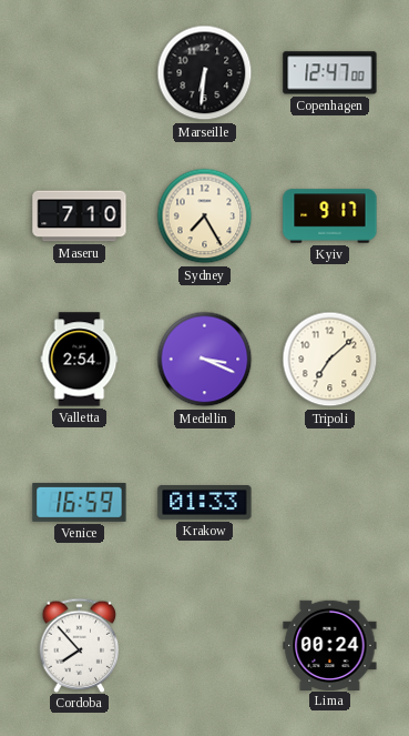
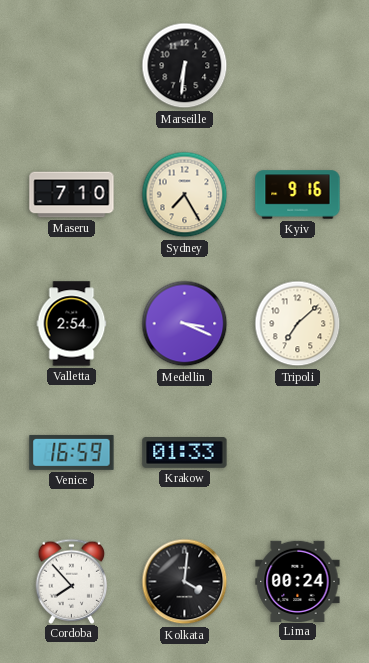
Copenhagen: 12:47 -> none
Kyiv: 9:17 -> 9:16
Kolkata: none -> 4:01
